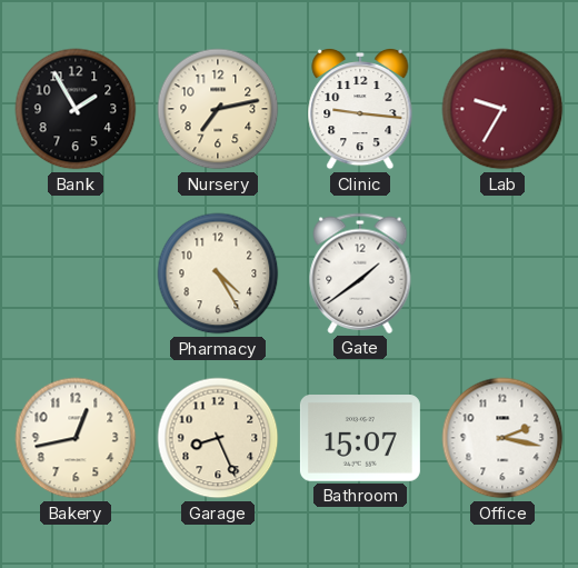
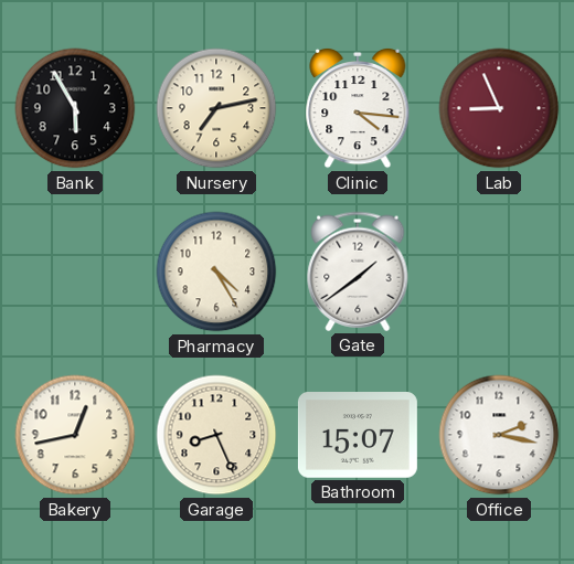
Bank: 1:55 -> 5:55
Clinic: 9:16 -> 4:16
Lab: 9:35 -> 8:56
